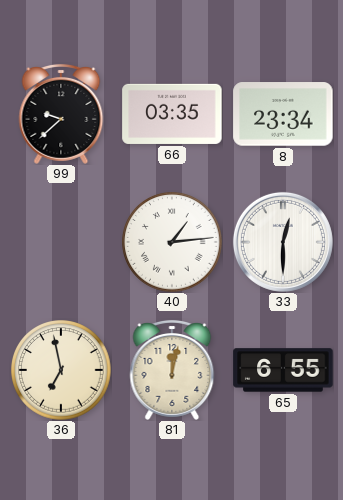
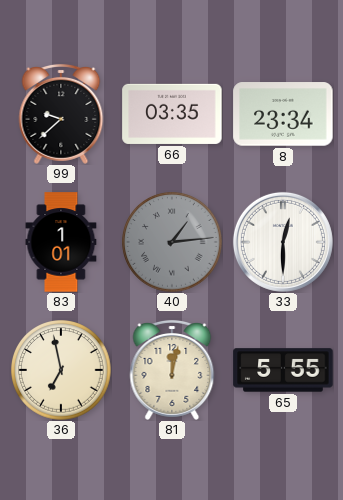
83: none -> 1:01
40 dial: white -> grey
65: 6:55 -> 5:55
